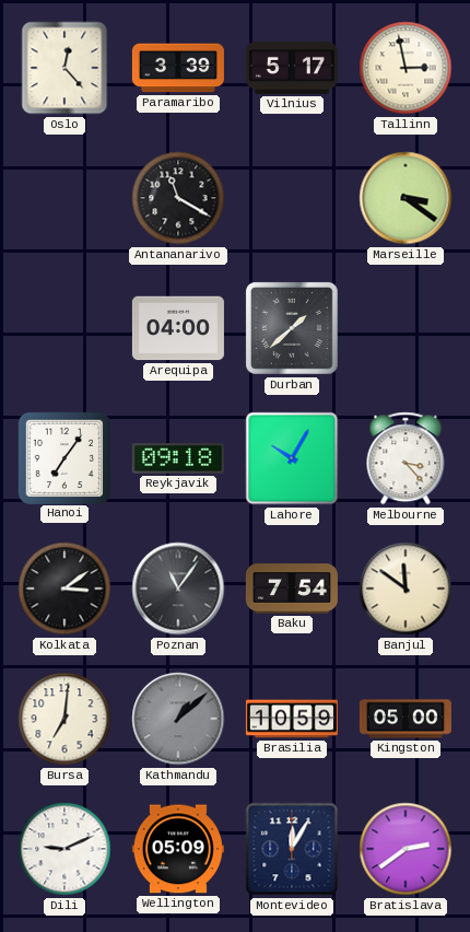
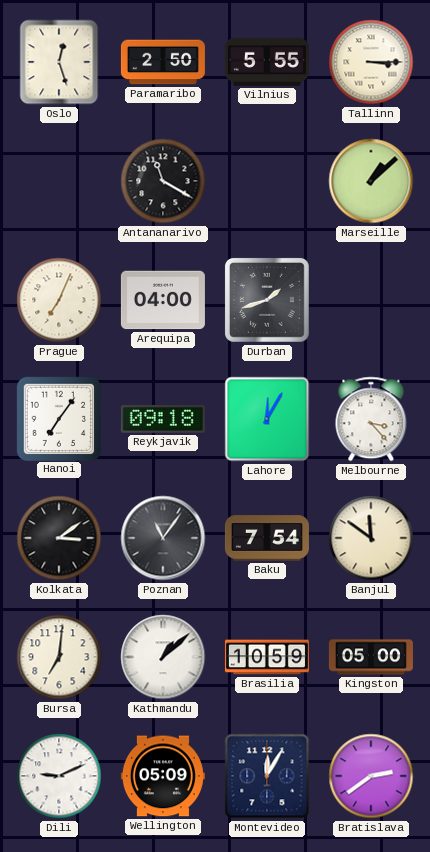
Oslo: 12:23 -> 12:27
Paramaribo: 3:39 -> 2:50
Vilnius: 5:17 -> 5:55
Tallinn: 2:58 -> 3:15
Marseille: 3:21 -> 1:08
Prague: none -> 7:04
Durban: 1:38 -> 1:42
Lahore: 10:05 -> 12:05
Kathmandu dial: grey -> white
